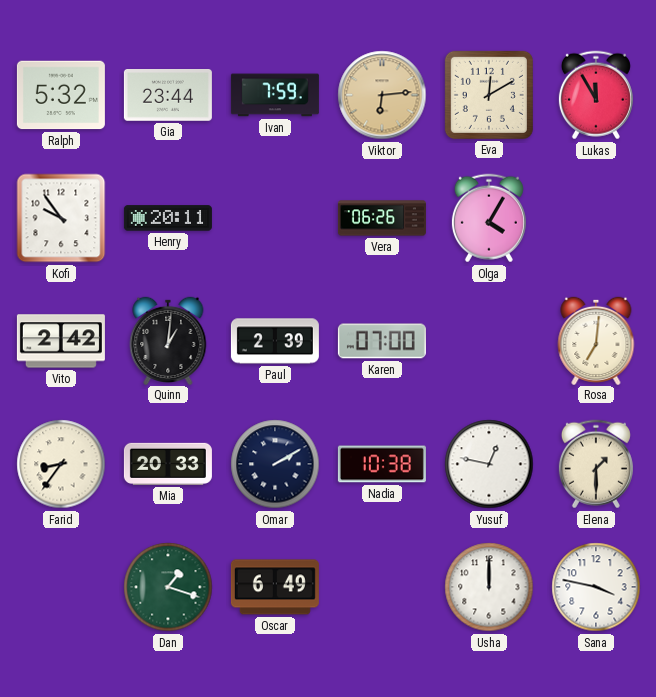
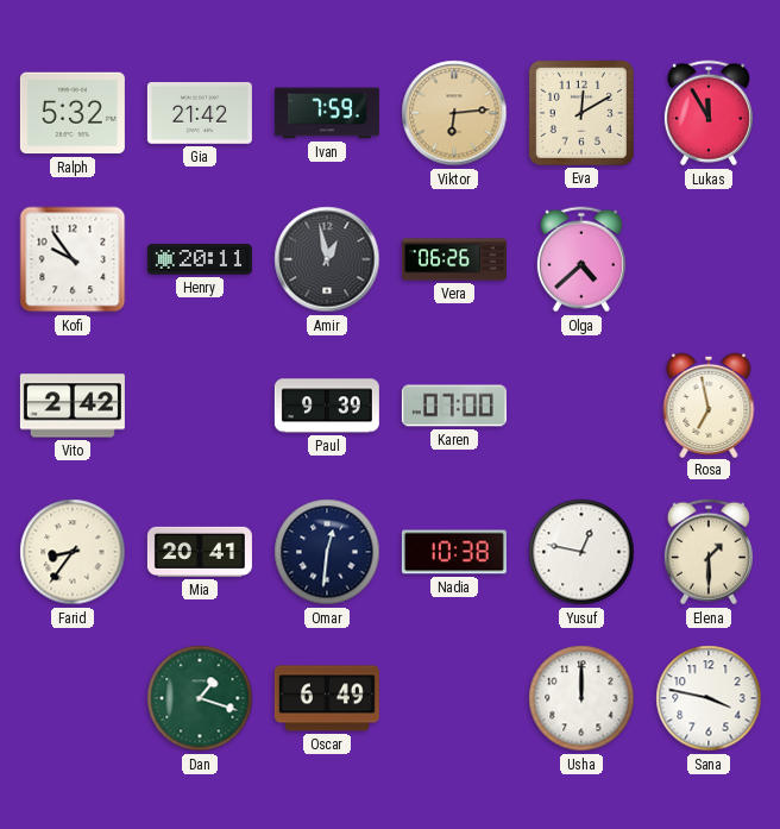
Gia: 23:44 -> 21:42
Amir: none -> 12:58
Olga: 4:05 -> 4:38
Quinn: 1:01 -> none
Paul: 2:39 -> 9:39
Rosa: 7:01 -> 6:58
Mia: 20:33 -> 20:41
Omar: 2:10 -> 12:31
